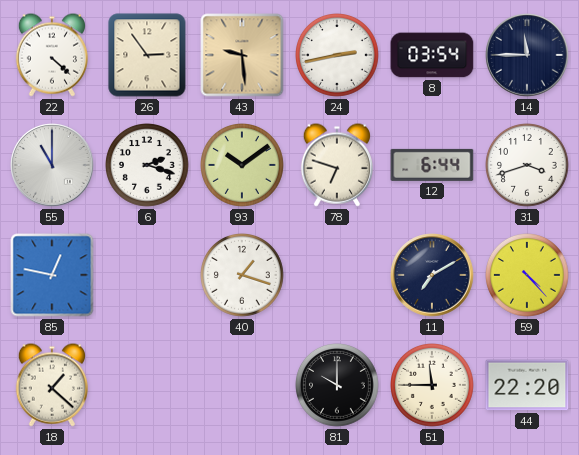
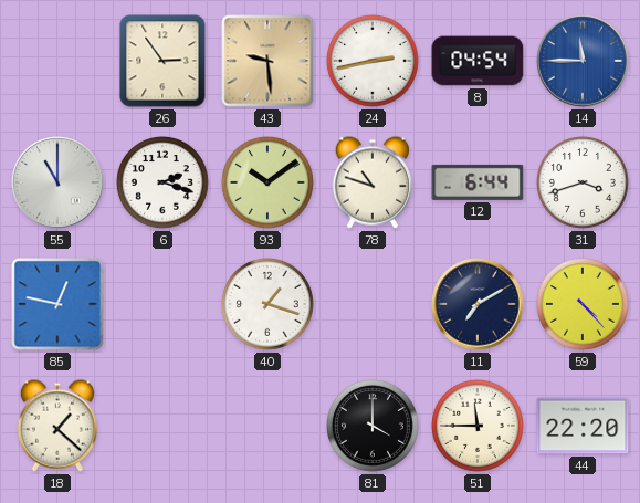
22: 4:22 -> none
8: 03:54 -> 04:54
14 dial: navy -> blue
78: 6:48 -> 10:48
81: 10:00 -> 4:00
